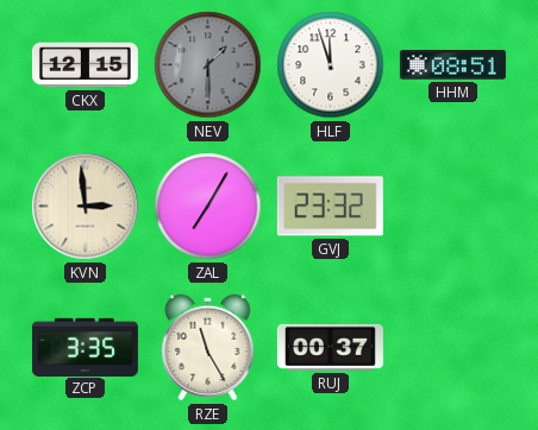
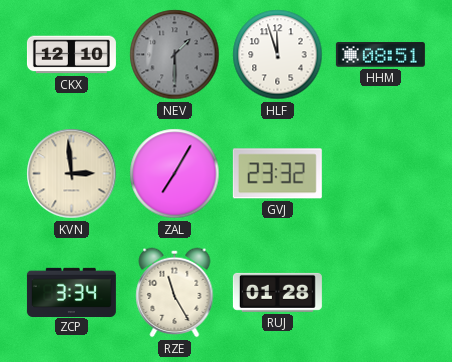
CKX: 12:15 -> 12:10
ZCP: 3:35 -> 3:34
RUJ: 00:37 -> 01:28
